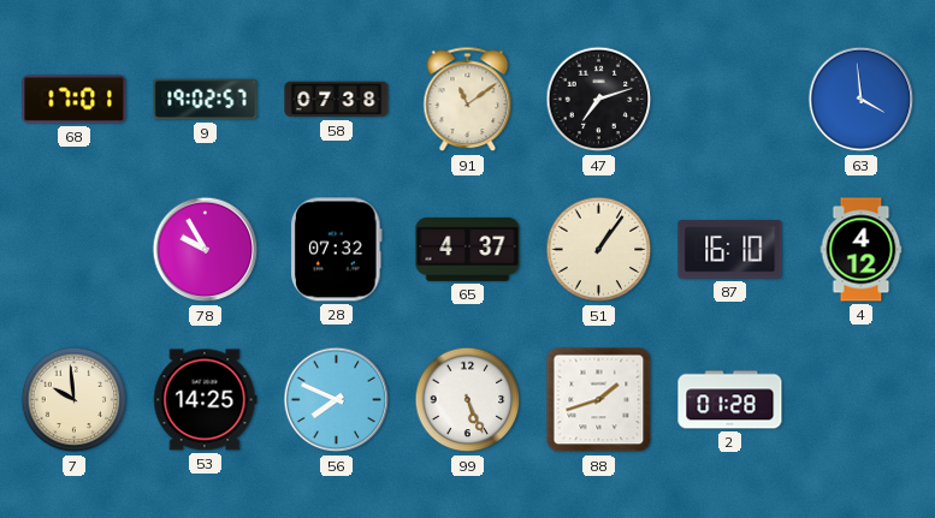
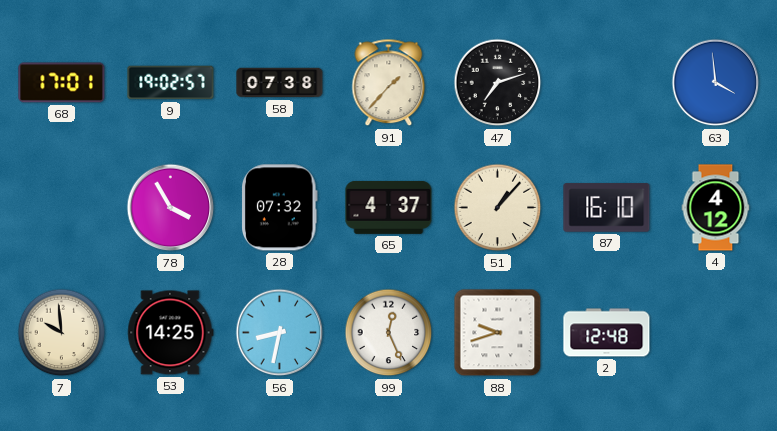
91: 11:09 -> 1:37
78: 9:55 -> 3:55
51: 1:06 -> 1:07
56: 7:49 -> 8:32
99: 5:26 -> 12:26
88: 1:42 -> 9:42
2: 01:28 -> 12:48
